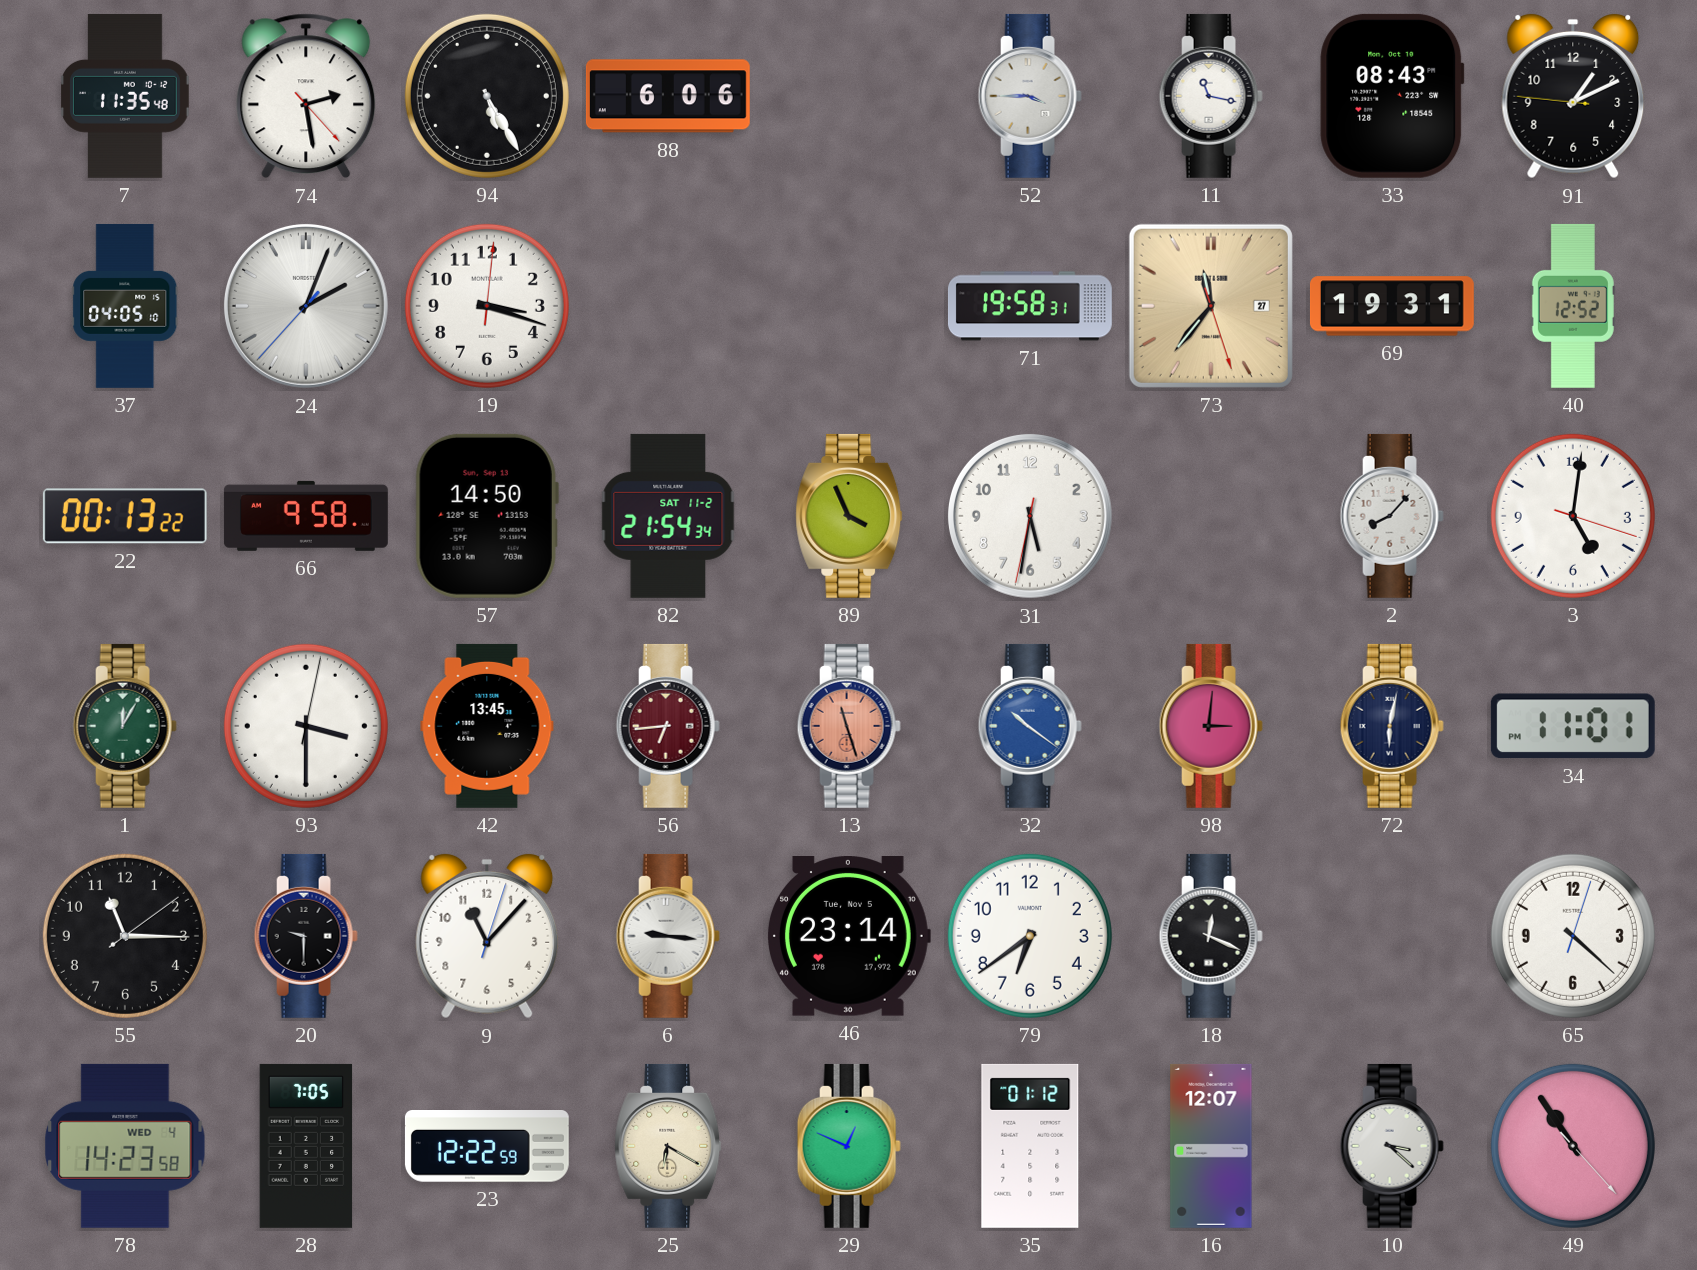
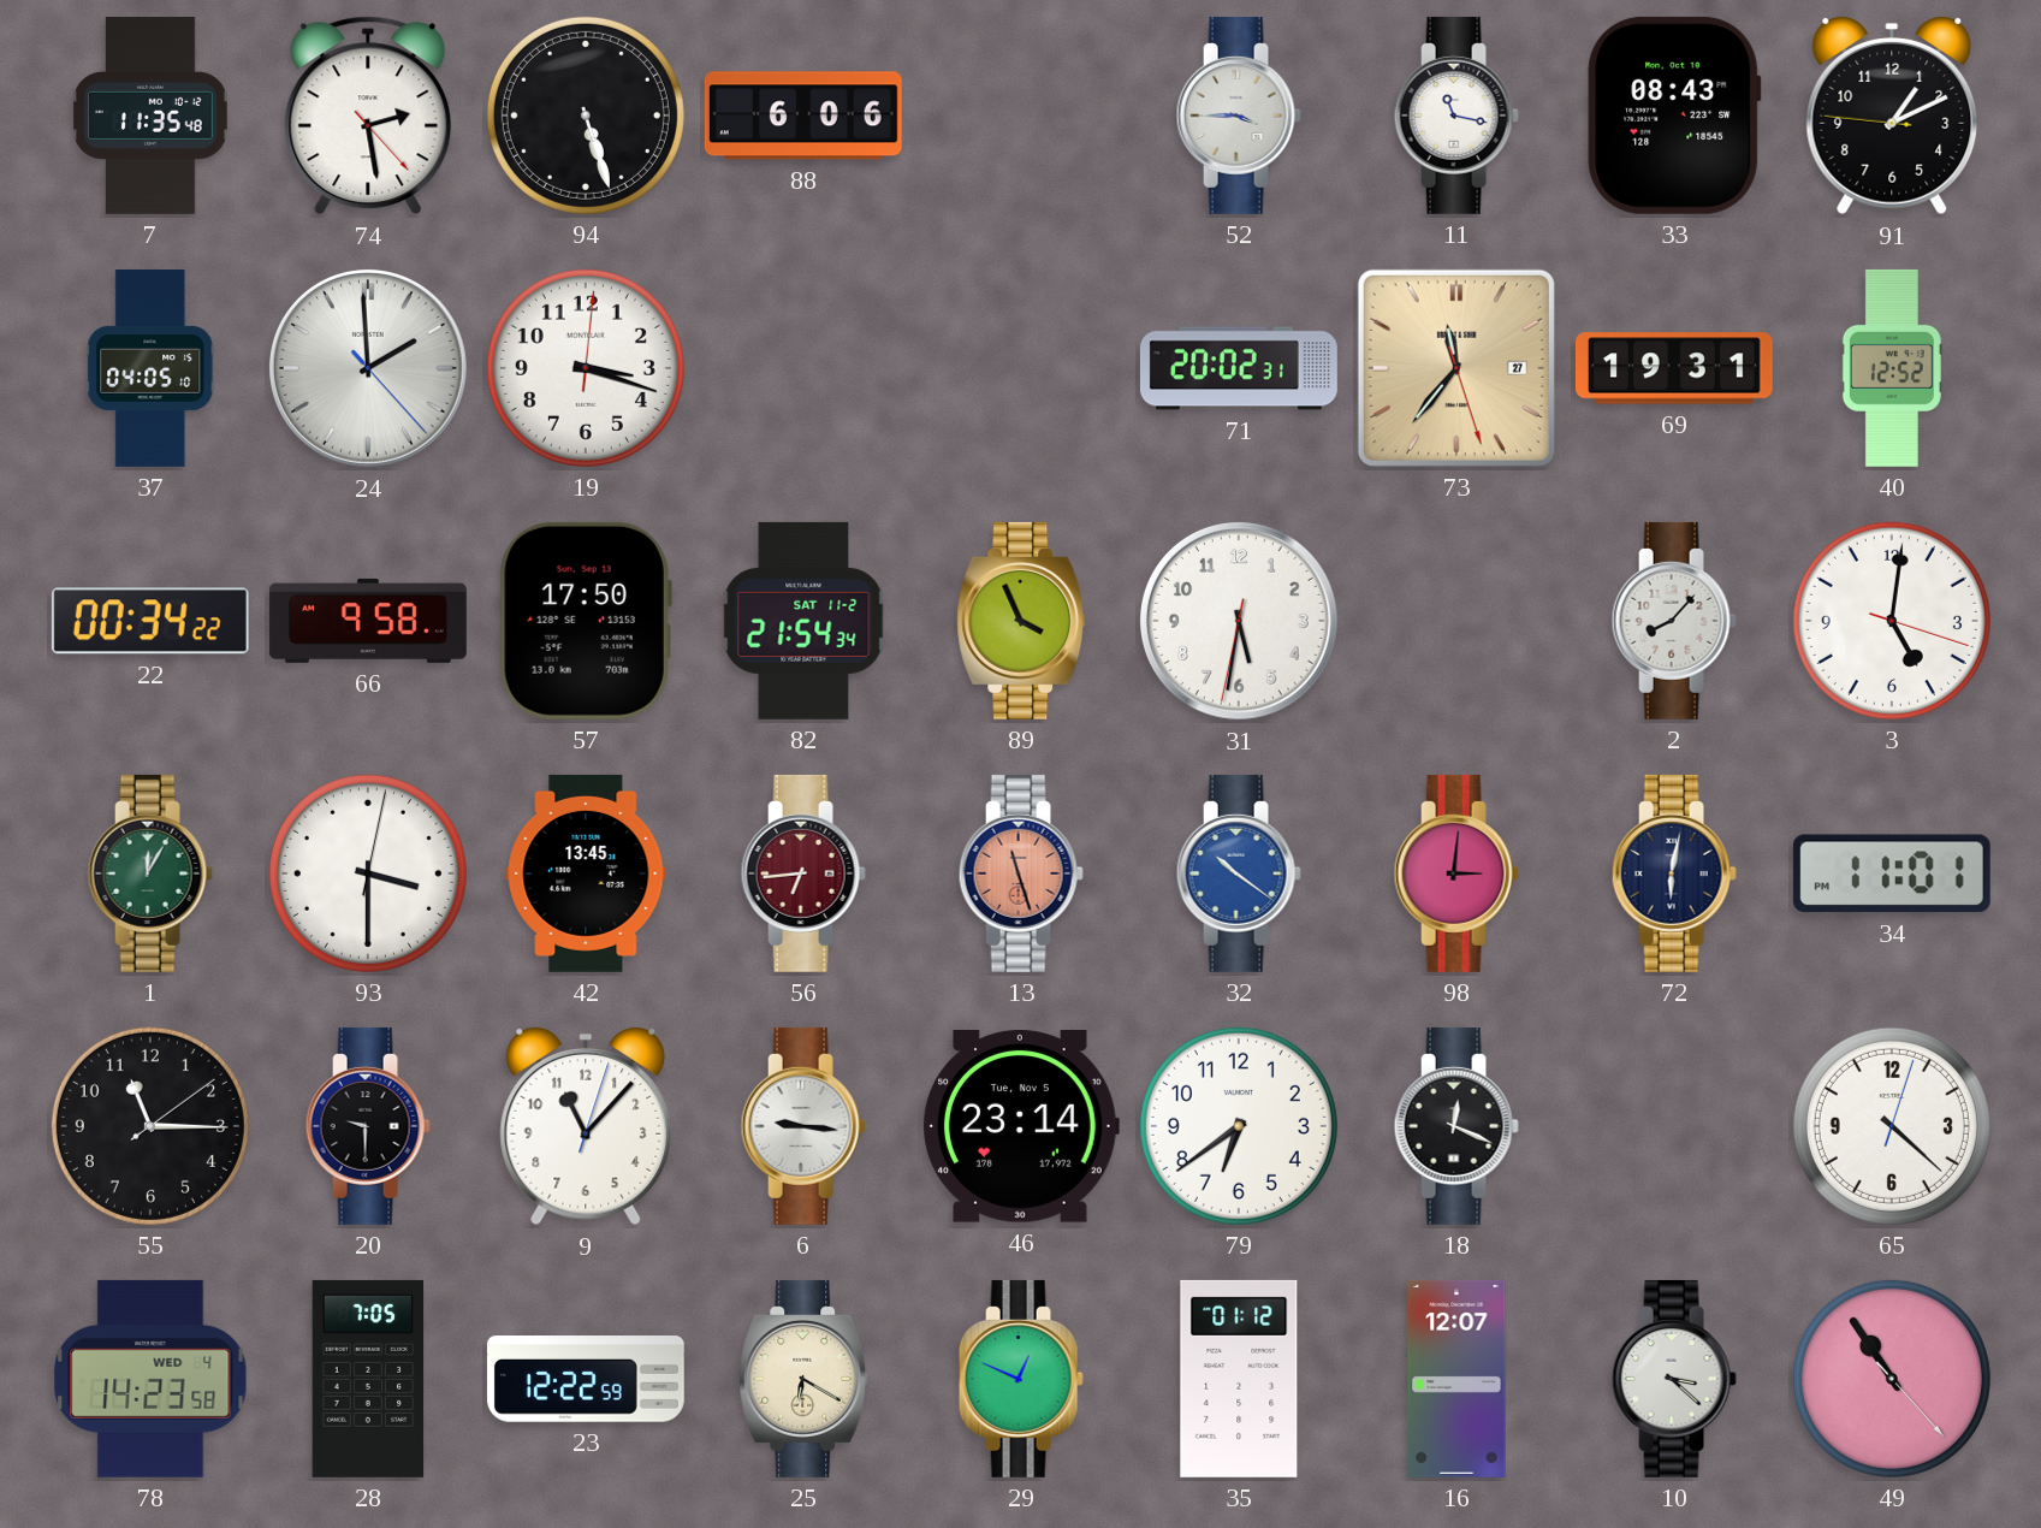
94: 5:25 -> 5:27
24: 2:03 -> 1:59
71: 19:58 -> 20:02
22: 00:13 -> 00:34
57: 14:50 -> 17:50
